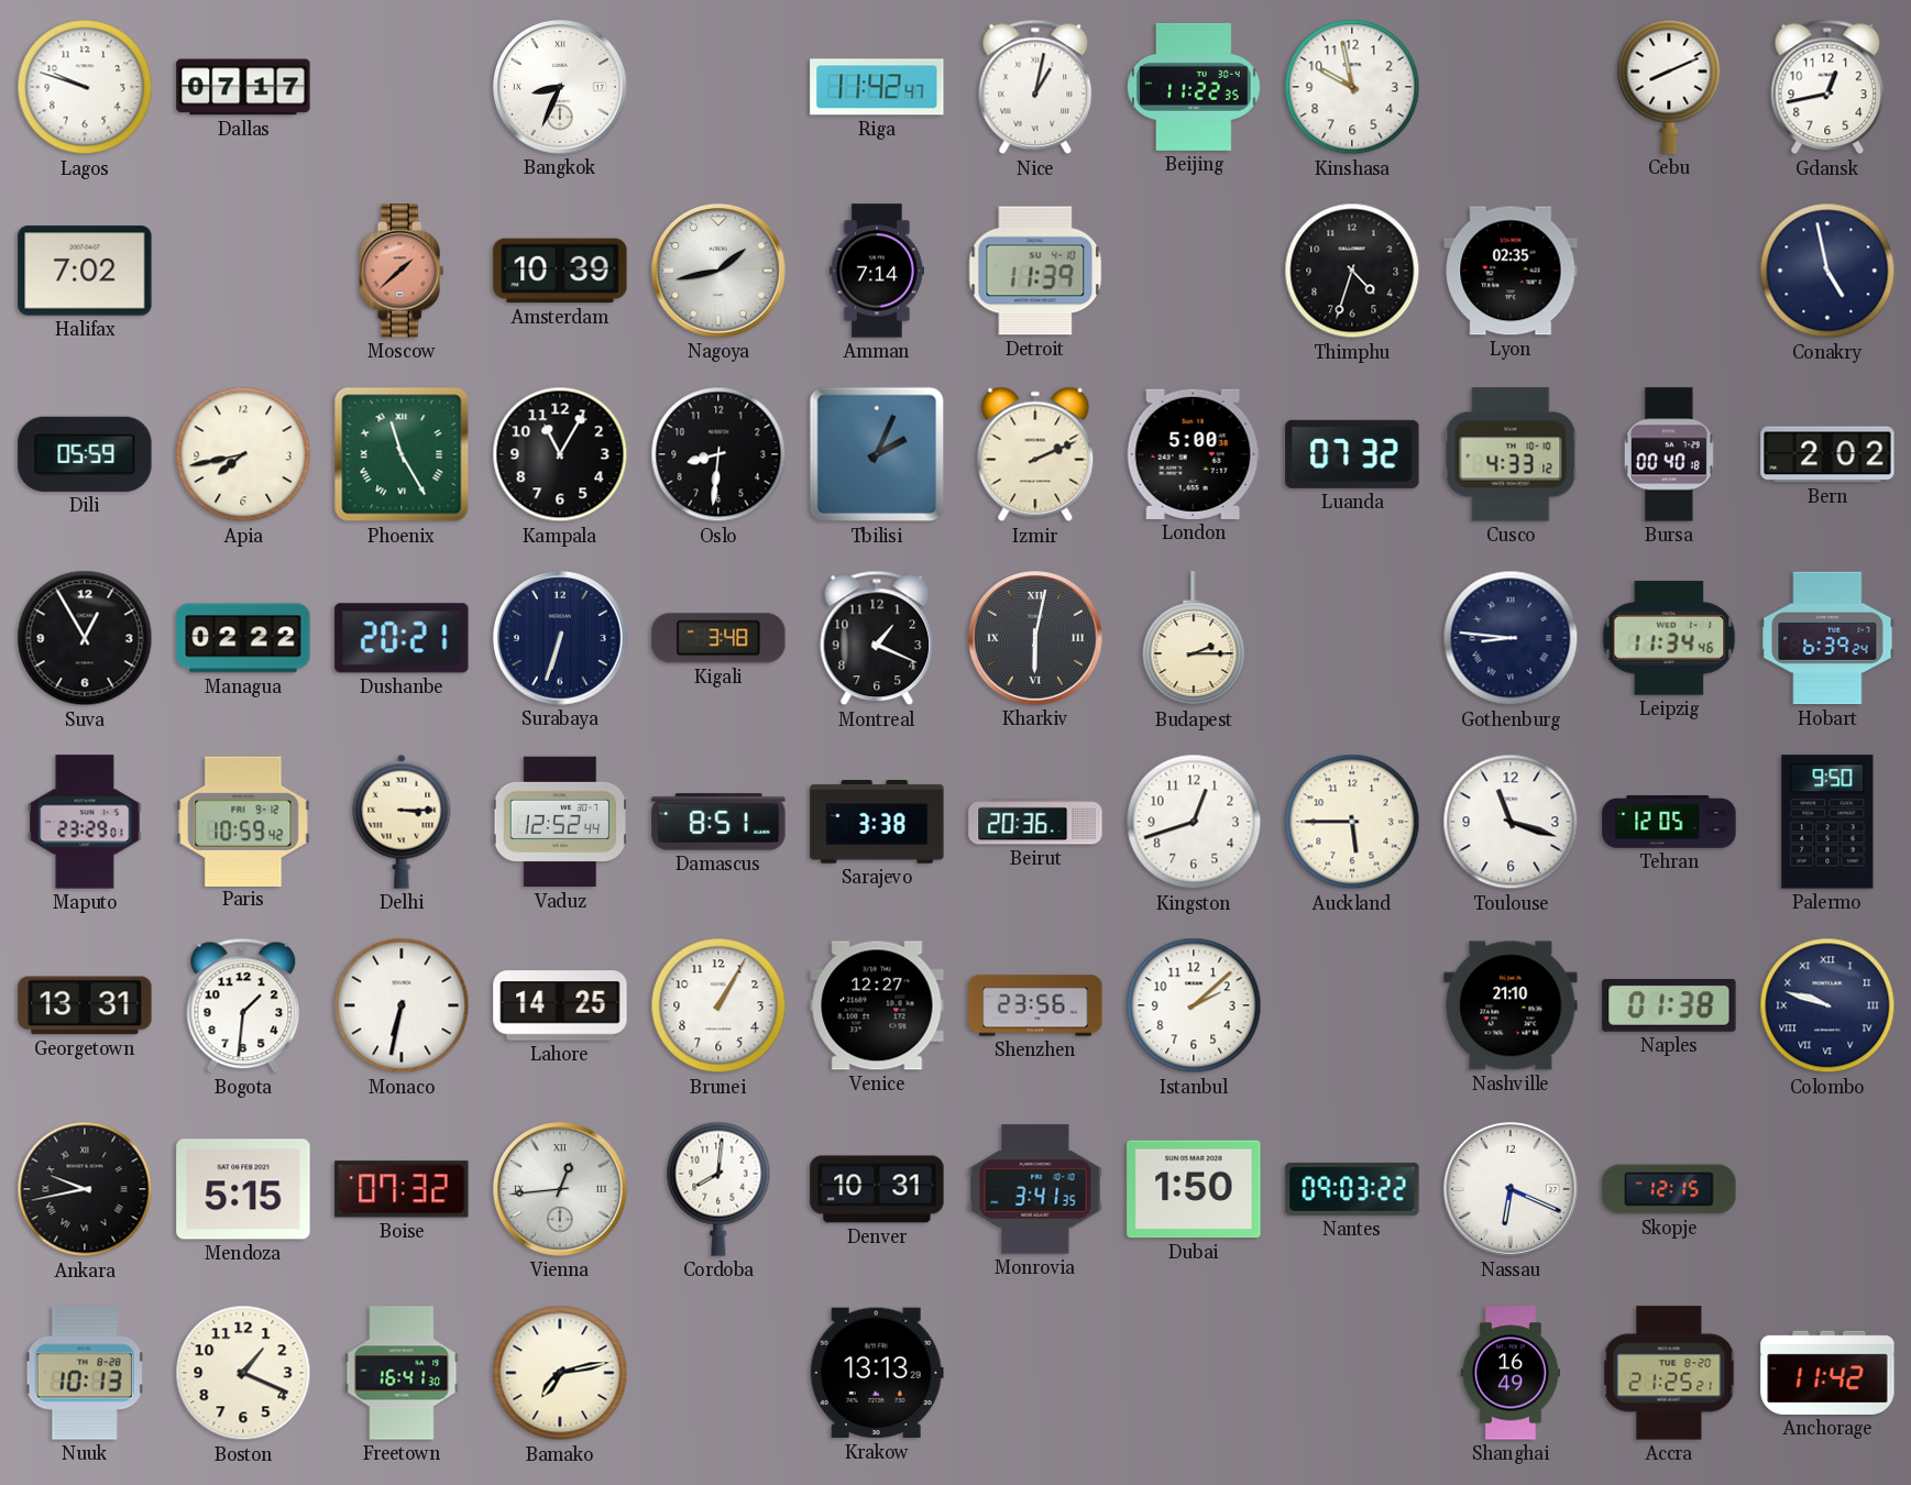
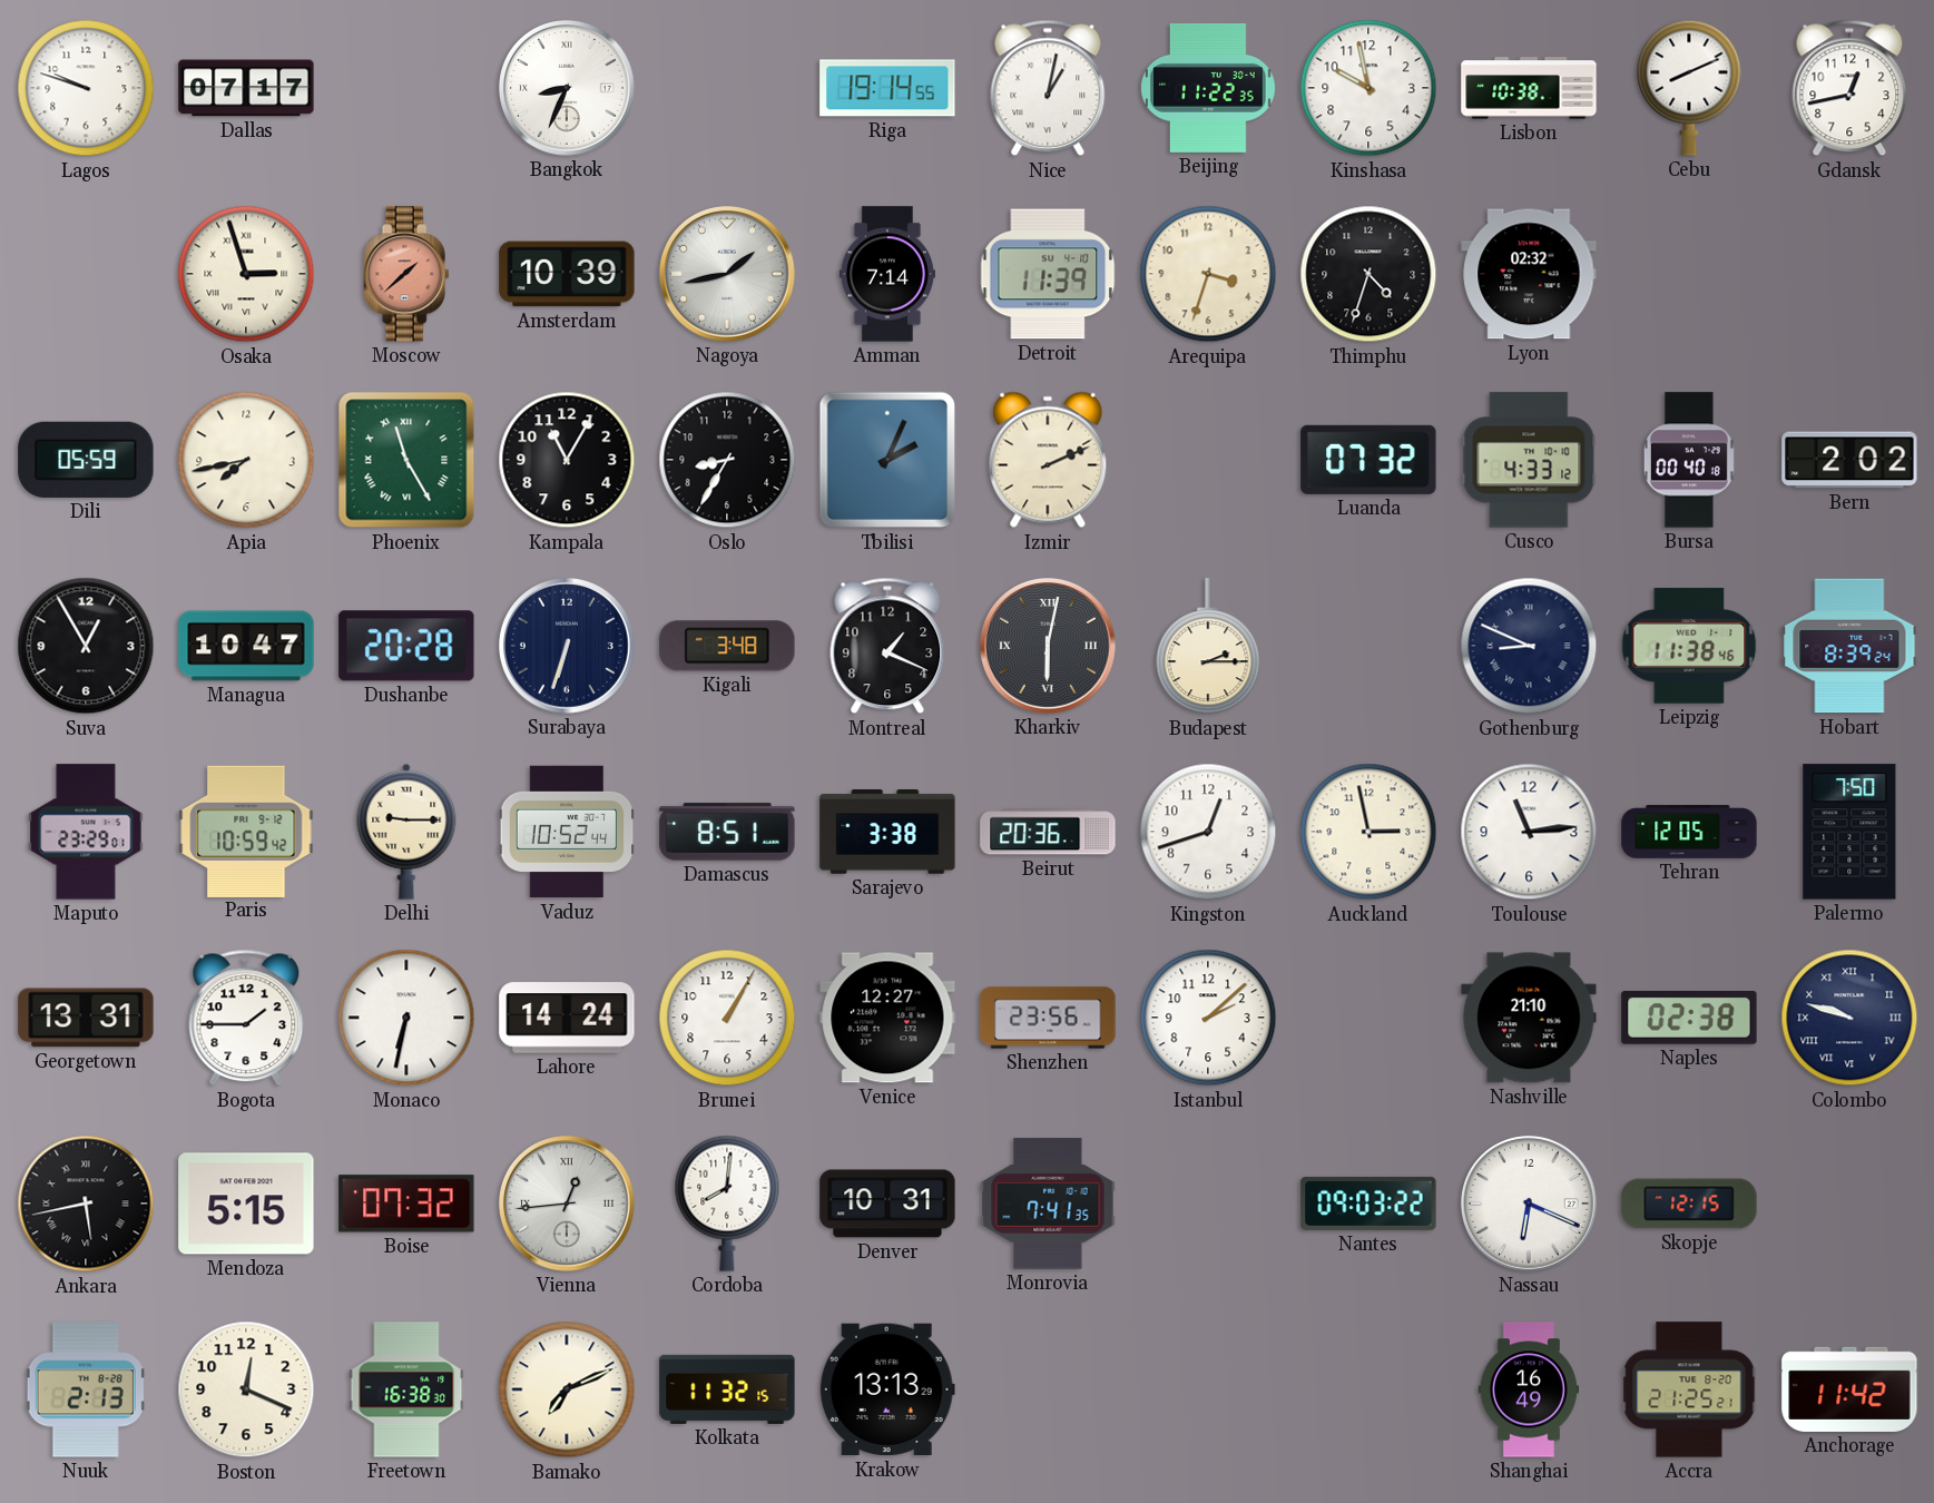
Riga: 11:42 -> 19:14
Lisbon: none -> 10:38
Halifax: 7:02 -> none
Osaka: none -> 2:57
Arequipa: none -> 3:33
Lyon: 02:35 -> 02:32
Conakry: 4:58 -> none
Oslo: 8:31 -> 8:35
London: 5:00 -> none
Managua: 02:22 -> 10:47
Dushanbe: 20:21 -> 20:28
Gothenburg: 8:46 -> 8:49
Leipzig: 11:34 -> 11:38
Hobart: 6:39 -> 8:39
Delhi: 3:15 -> 9:15
Vaduz: 12:52 -> 10:52
Auckland: 5:45 -> 2:58
Toulouse: 11:18 -> 11:14
Palermo: 9:50 -> 7:50
Bogota: 1:31 -> 1:45
Lahore: 14:25 -> 14:24
Naples: 01:38 -> 02:38
Ankara: 9:43 -> 5:43
Monrovia: 3:41 -> 7:41
Dubai: 1:50 -> none
Nuuk: 10:13 -> 2:13
Boston: 1:19 -> 12:19
Freetown: 16:41 -> 16:38
Bamako: 7:13 -> 7:11
Kolkata: none -> 11:32
